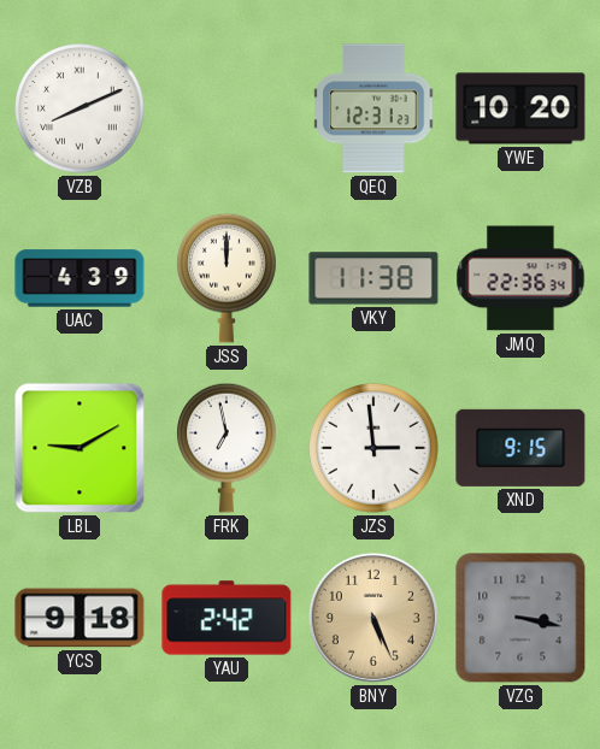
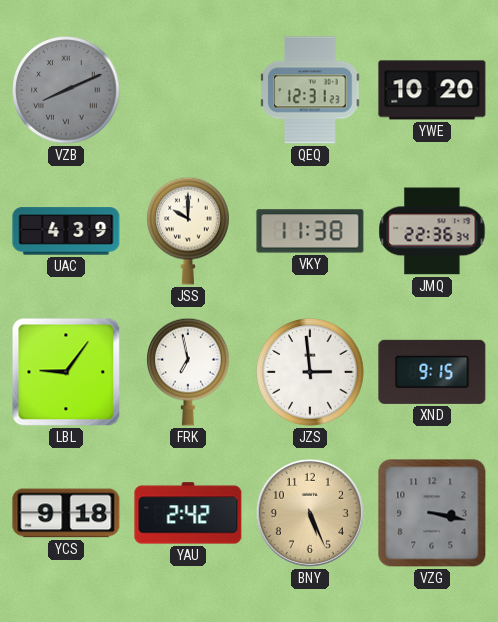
VZB dial: white -> grey
JSS: 12:00 -> 10:00
LBL: 9:10 -> 9:06
